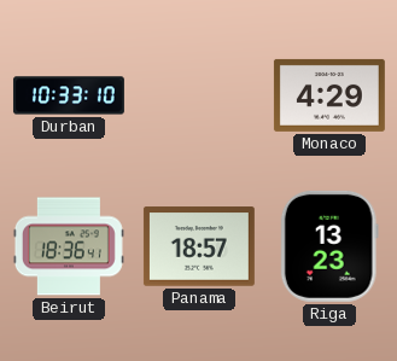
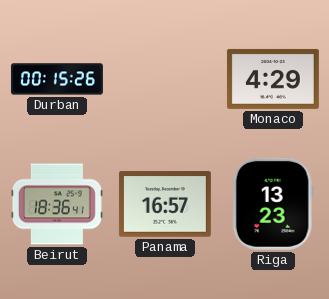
Durban: 10:33 -> 00:15
Panama: 18:57 -> 16:57
